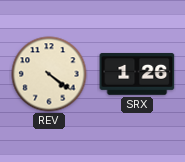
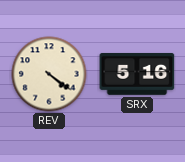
SRX: 1:26 -> 5:16
